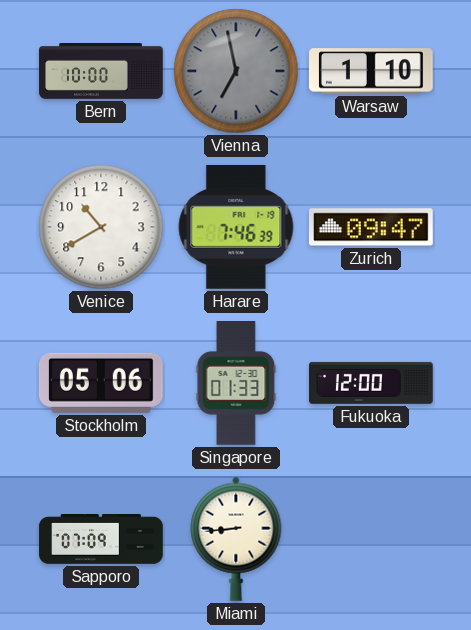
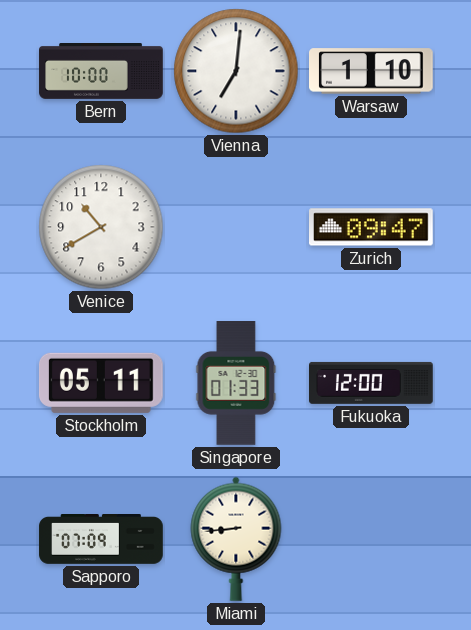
Vienna: 6:58 -> 7:01
Vienna dial: grey -> white
Harare: 7:46 -> none
Stockholm: 05:06 -> 05:11
